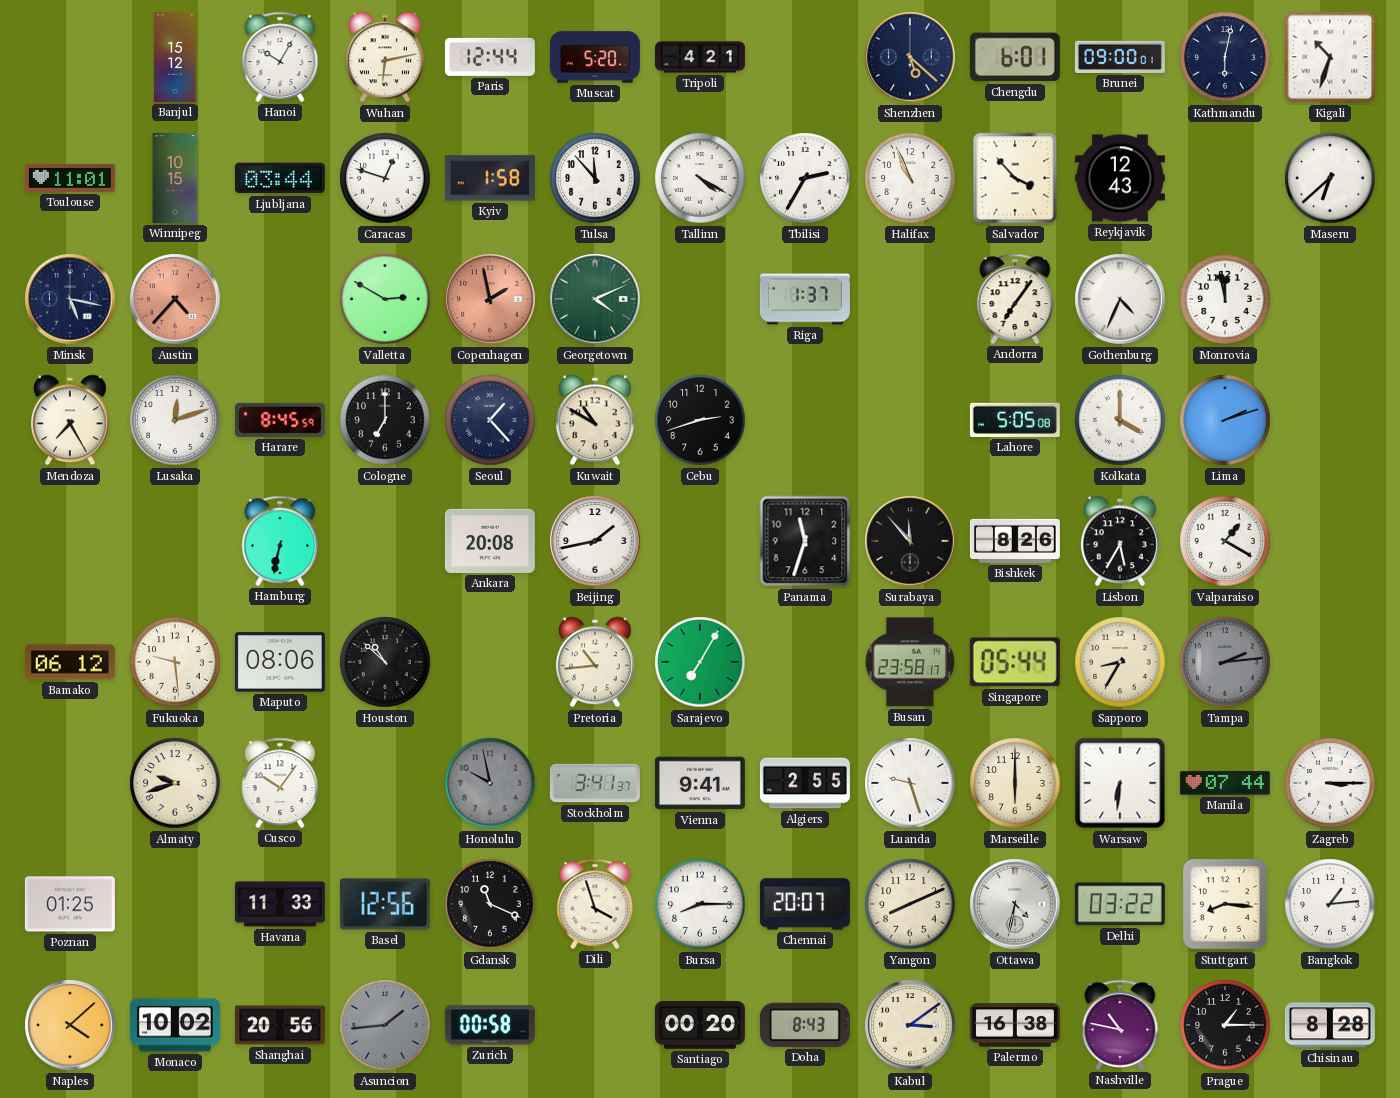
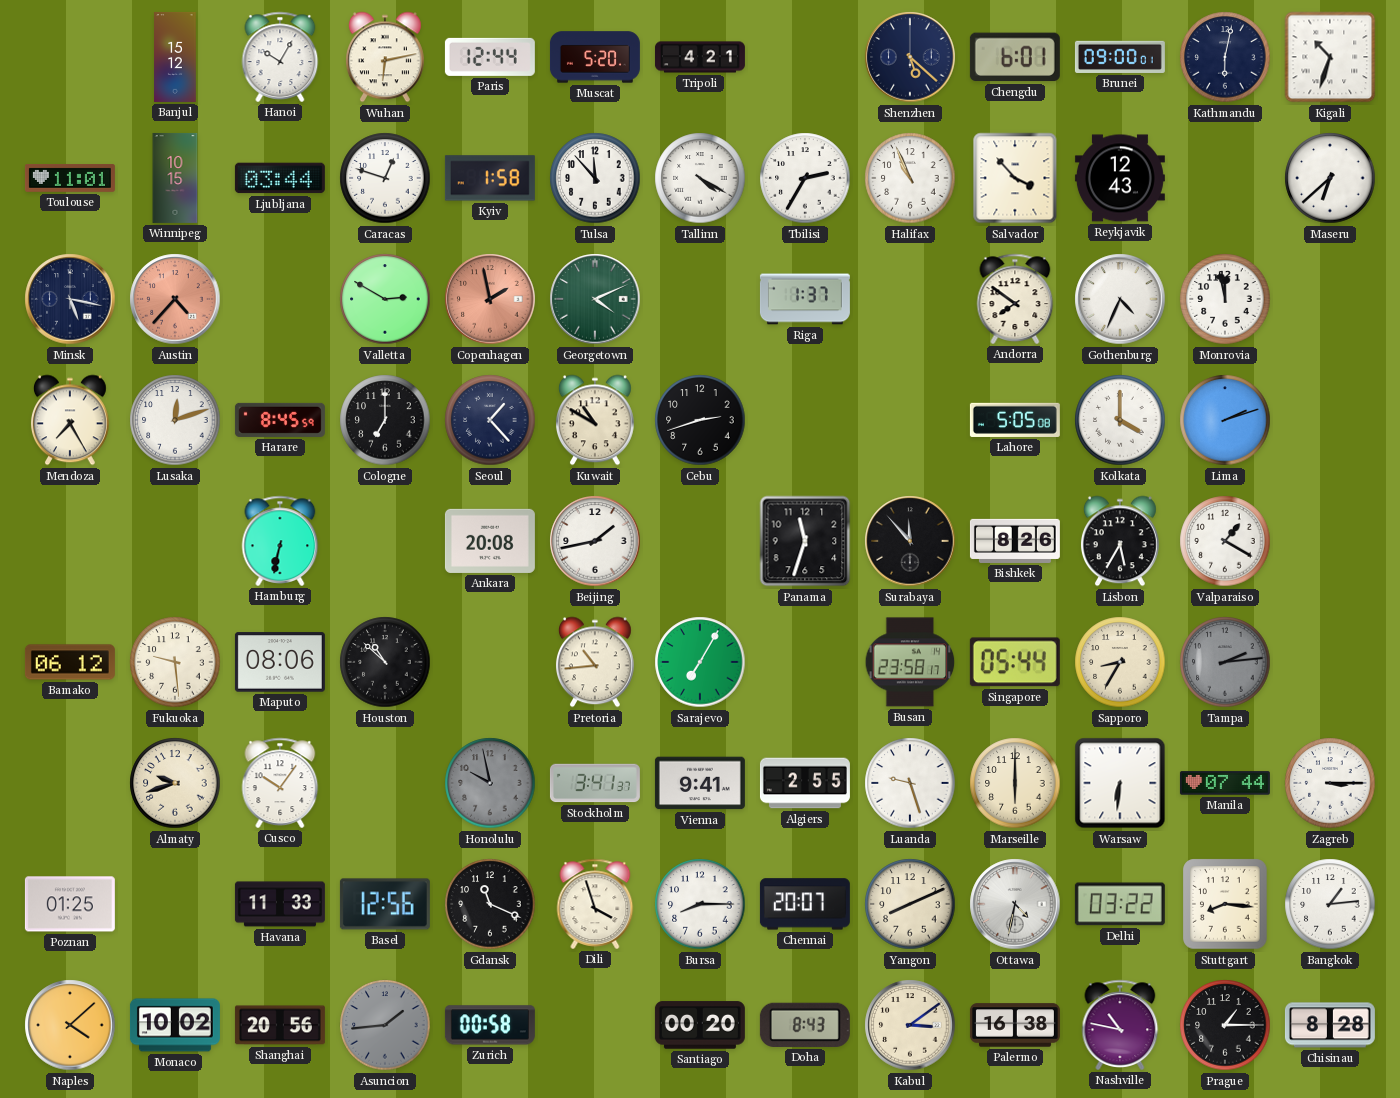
Andorra: 7:06 -> 7:51
